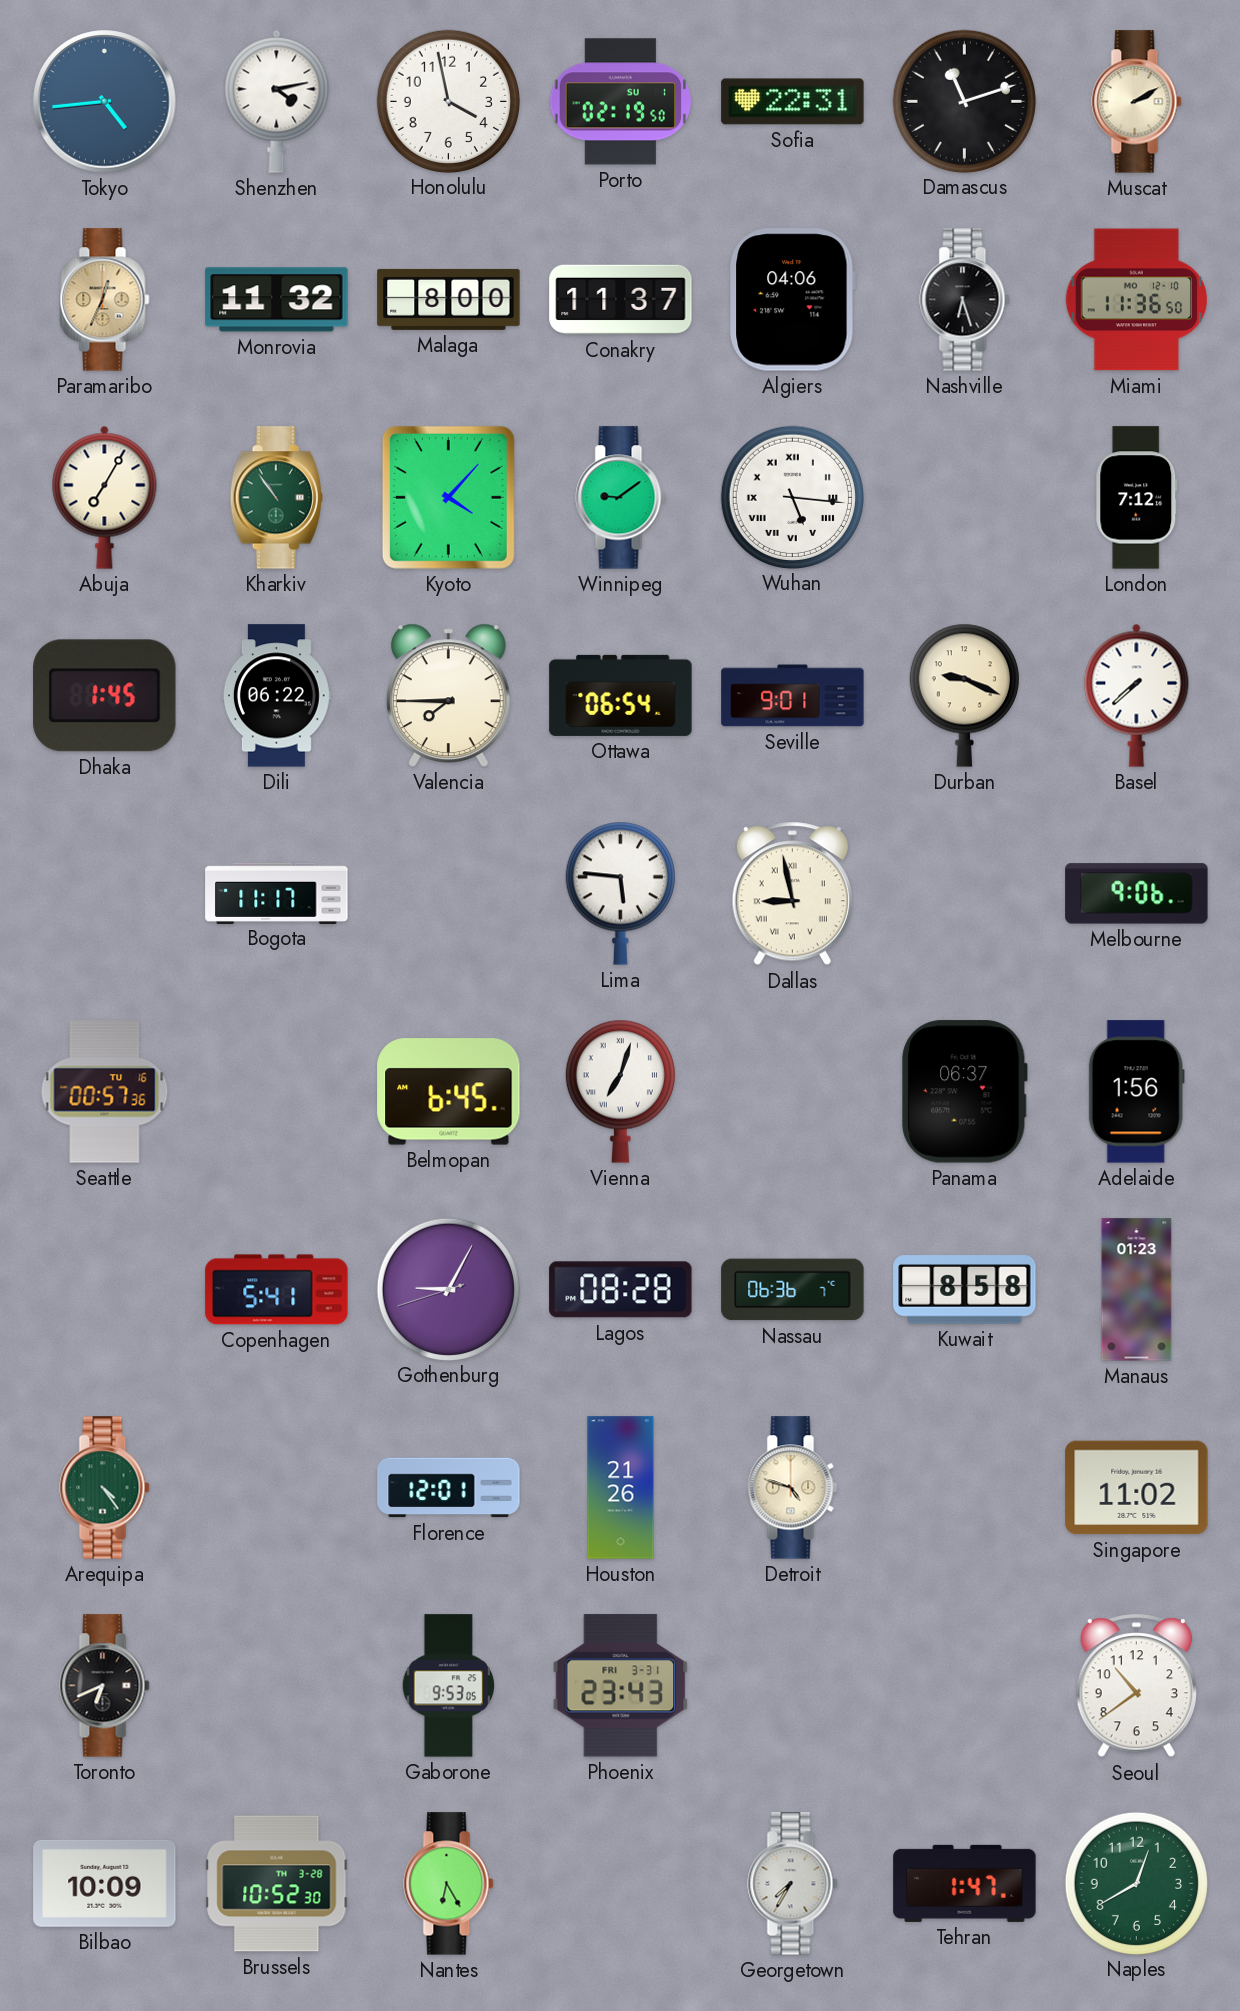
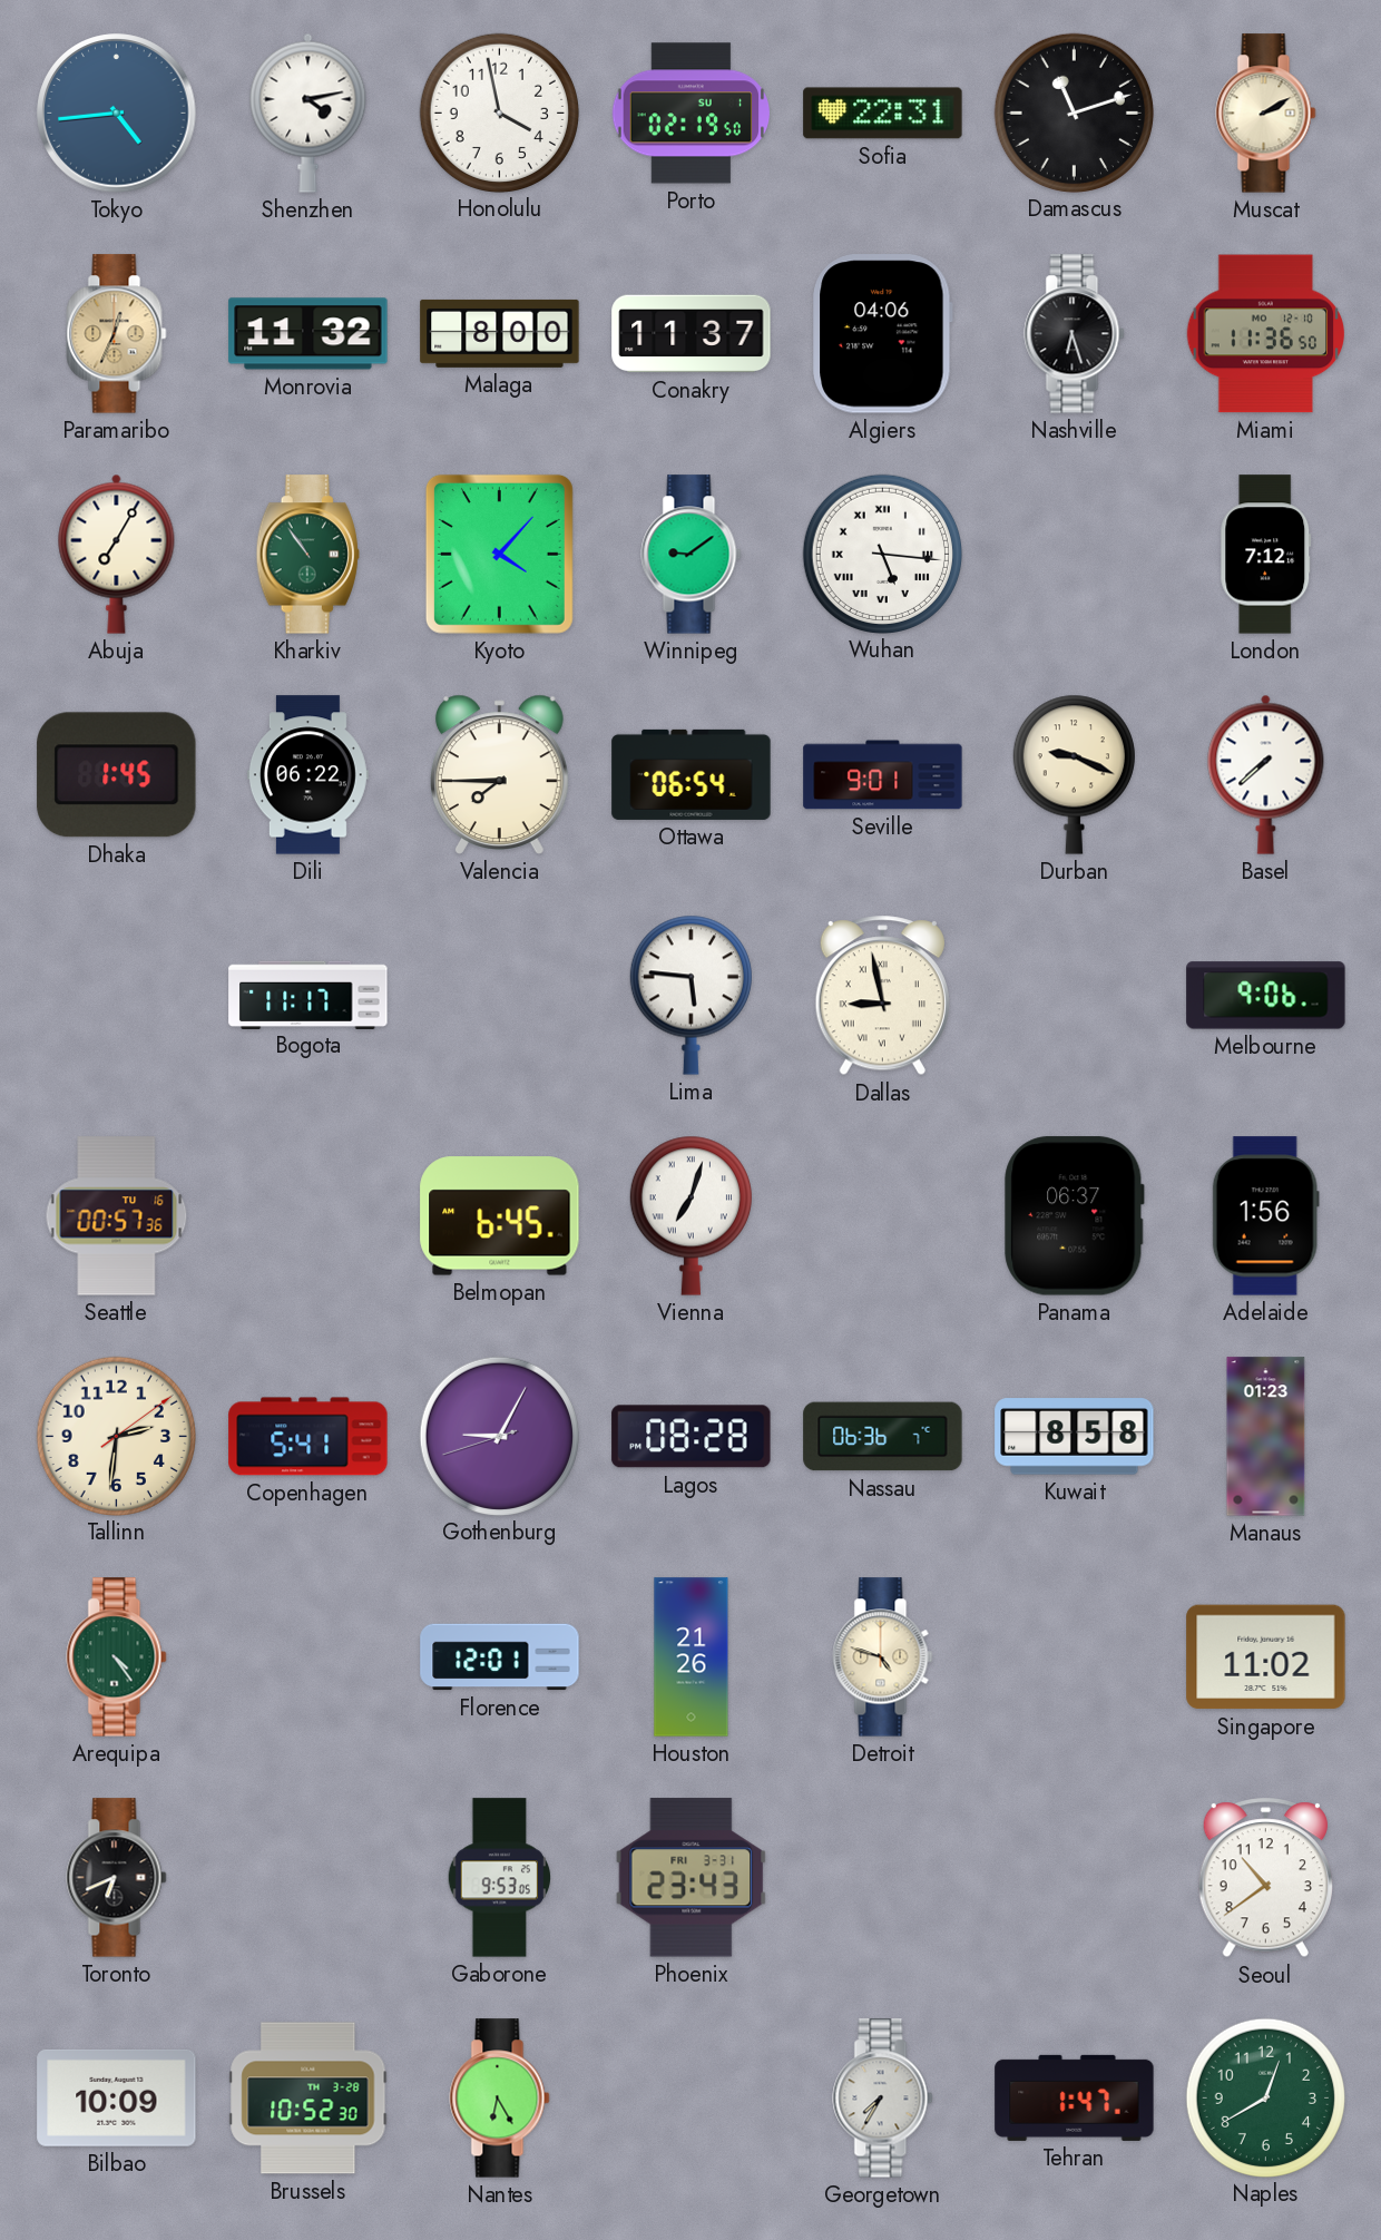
Tallinn: none -> 2:31
